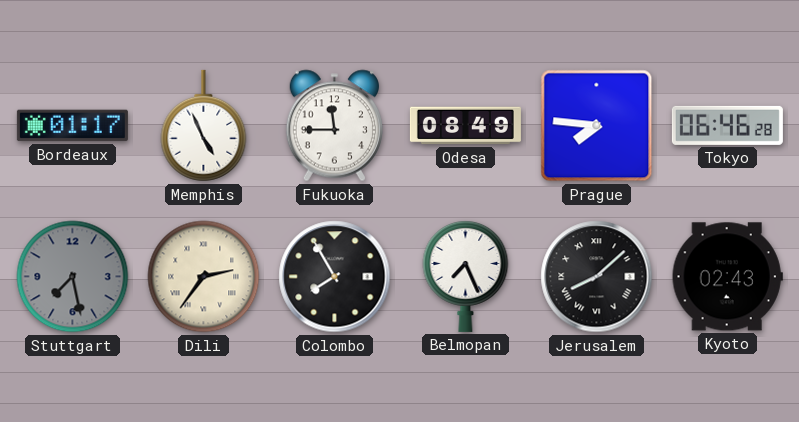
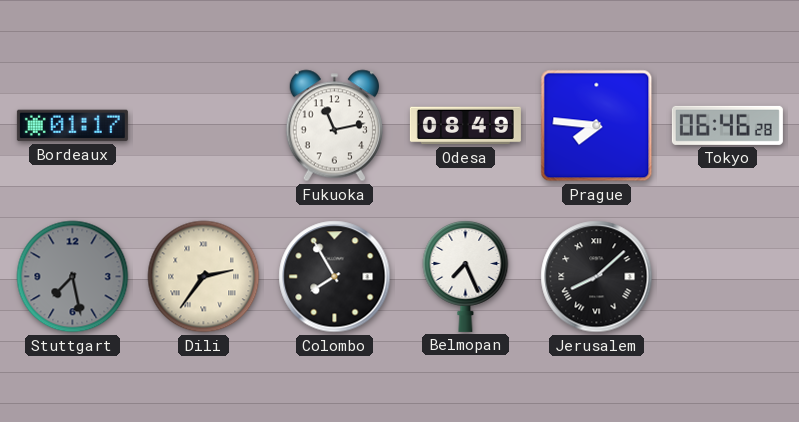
Memphis: 4:56 -> none
Fukuoka: 11:45 -> 11:13
Kyoto: 02:43 -> none
